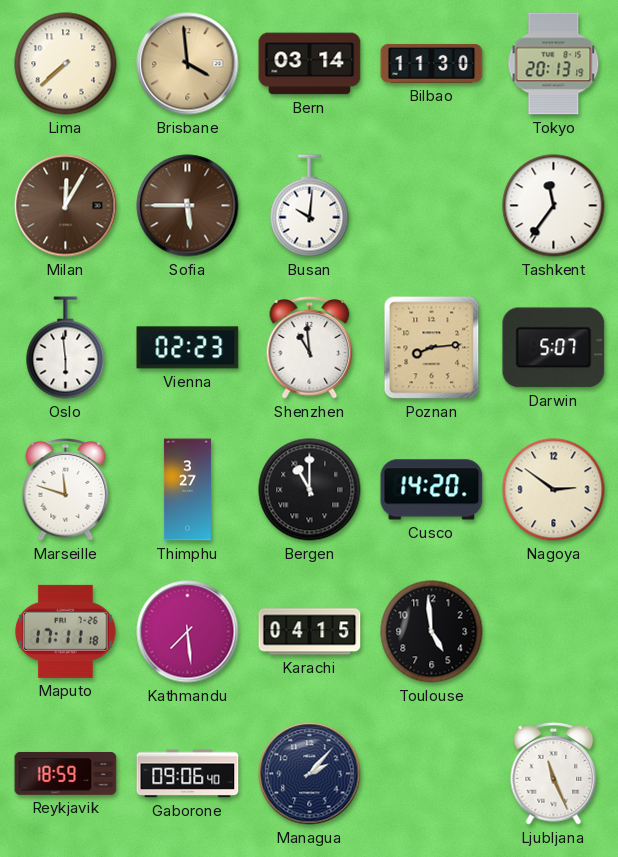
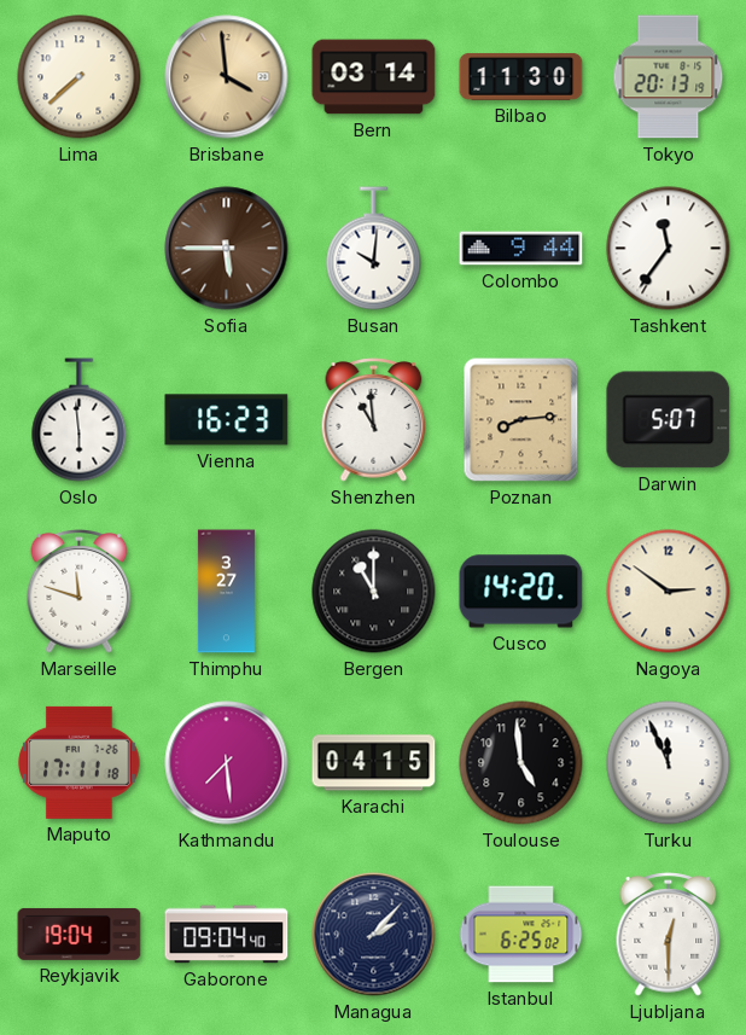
Milan: 12:05 -> none
Colombo: none -> 9:44
Vienna: 02:23 -> 16:23
Turku: none -> 11:56
Reykjavik: 18:59 -> 19:04
Gaborone: 09:06 -> 09:04
Istanbul: none -> 6:25
Ljubljana: 11:26 -> 12:30
